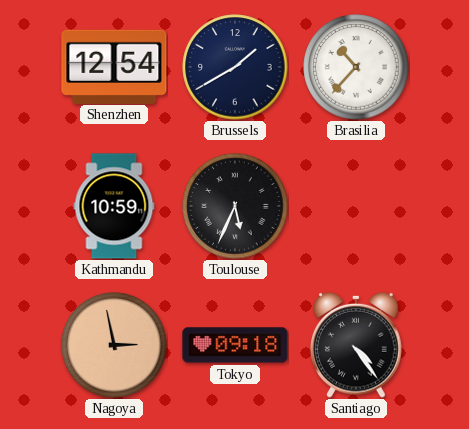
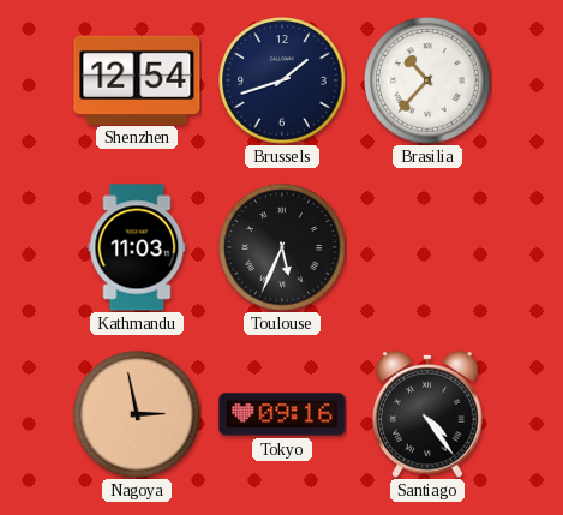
Brussels: 1:40 -> 1:42
Kathmandu: 10:59 -> 11:03
Tokyo: 09:18 -> 09:16
